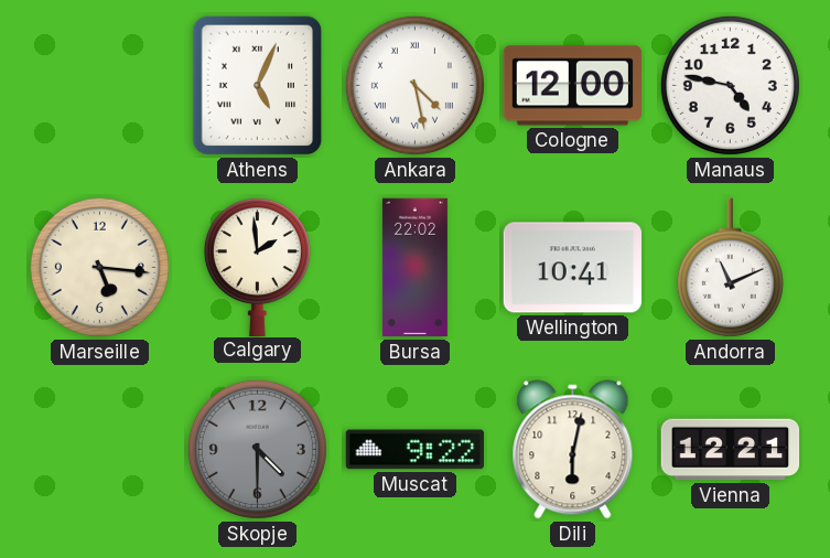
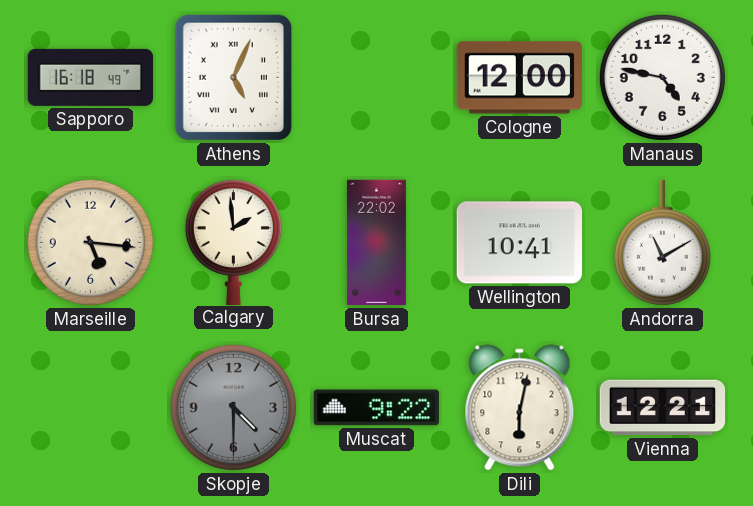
Sapporo: none -> 16:18
Ankara: 4:28 -> none
Andorra: 11:11 -> 11:10
